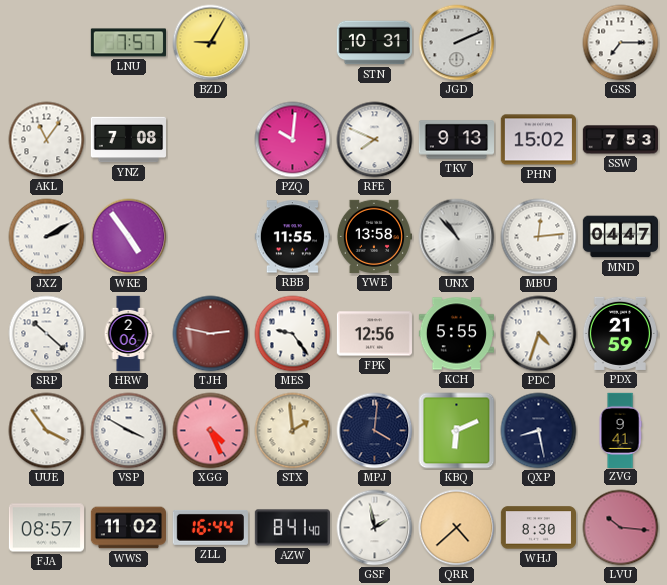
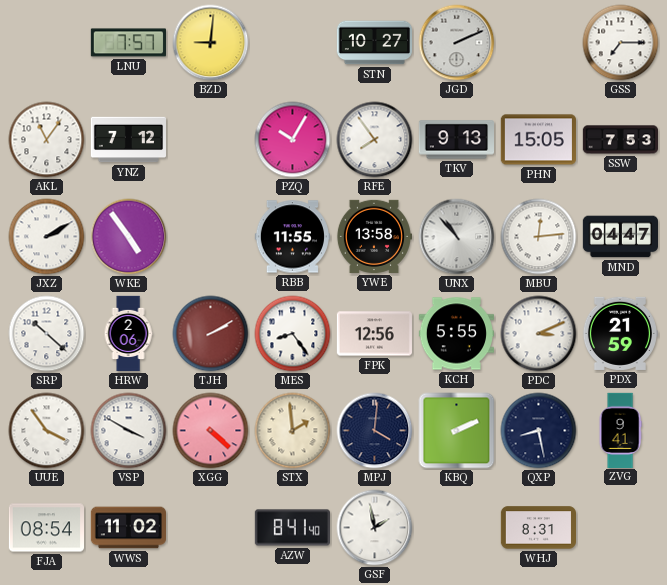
BZD: 9:05 -> 9:01
STN: 10:31 -> 10:27
YNZ: 7:08 -> 7:12
PZQ: 10:01 -> 10:05
RFE: 7:49 -> 7:54
PHN: 15:02 -> 15:05
TJH: 2:47 -> 2:10
MES: 9:24 -> 8:24
PDC: 4:33 -> 3:11
XGG: 4:26 -> 4:22
KBQ: 6:11 -> 2:11
FJA: 08:57 -> 08:54
ZLL: 16:44 -> none
QRR: 4:38 -> none
WHJ: 8:30 -> 8:31
LVU: 10:16 -> none
